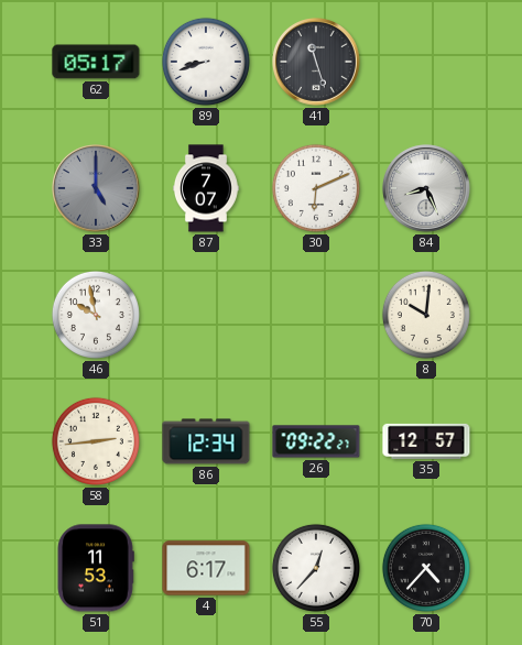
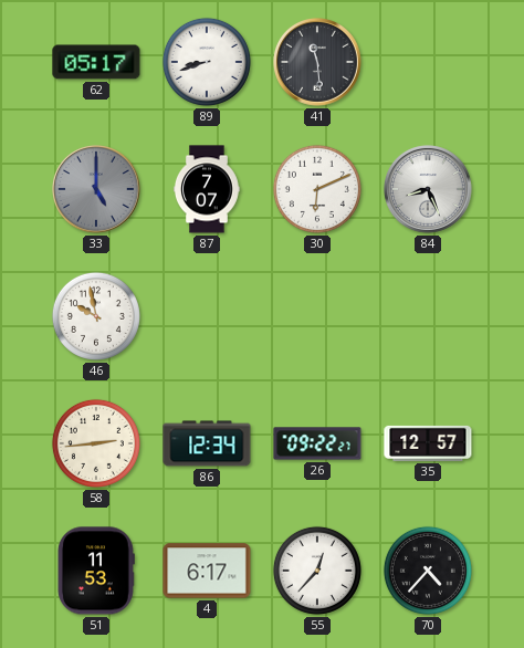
41: 11:27 -> 11:29
8: 10:01 -> none
